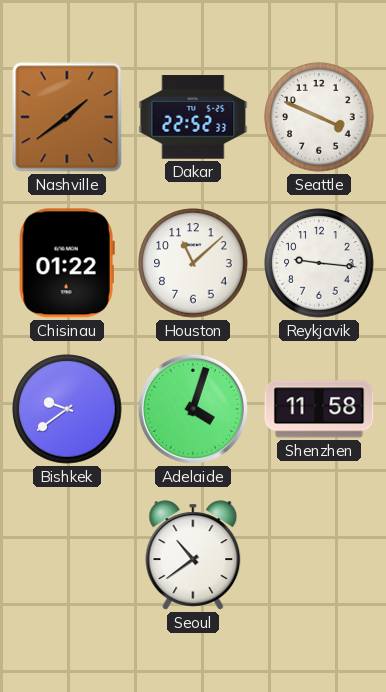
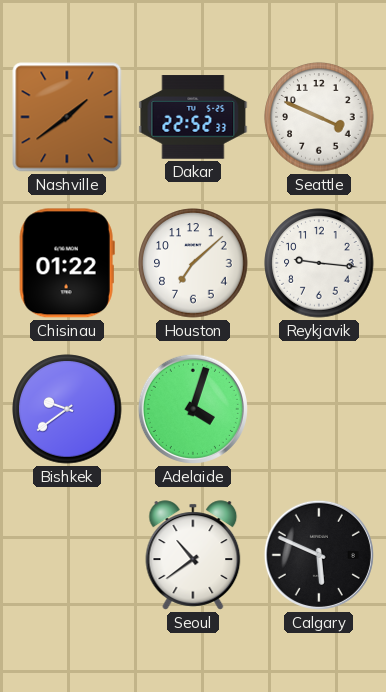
Houston: 11:08 -> 7:08
Shenzhen: 11:58 -> none
Calgary: none -> 5:49
